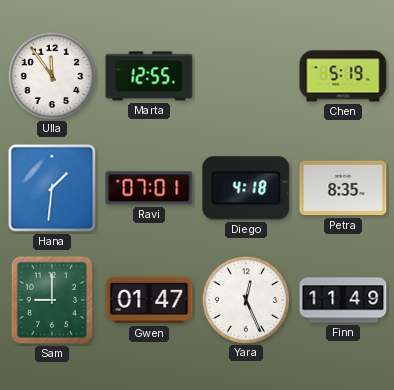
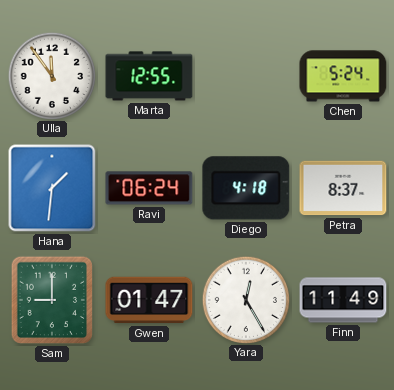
Chen: 5:19 -> 5:24
Ravi: 07:01 -> 06:24
Petra: 8:35 -> 8:37
Yara: 12:26 -> 12:25
